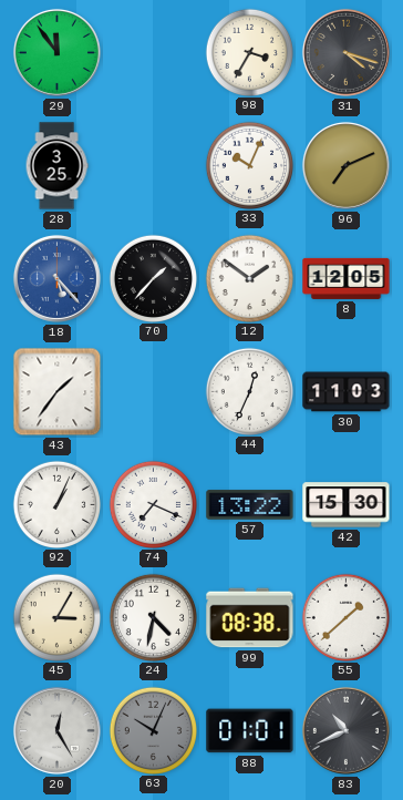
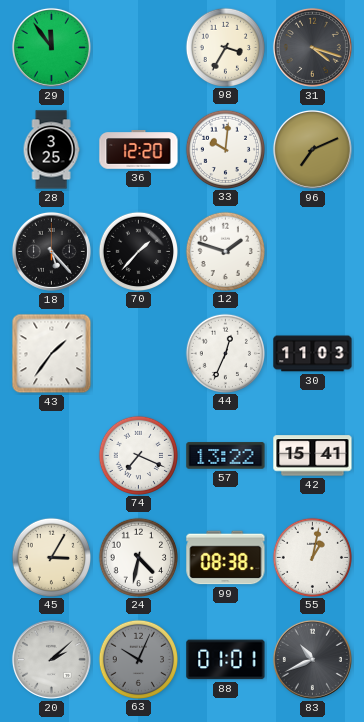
36: none -> 12:20
33: 10:04 -> 10:01
18 dial: blue -> black
12: 1:51 -> 1:48
8: 12:05 -> none
92: 1:04 -> none
42: 15:30 -> 15:41
55: 1:38 -> 1:02
20: 12:25 -> 2:08
